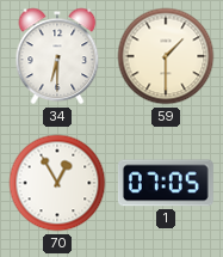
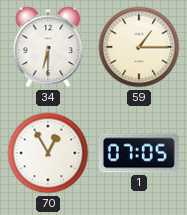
59: 1:30 -> 1:15
